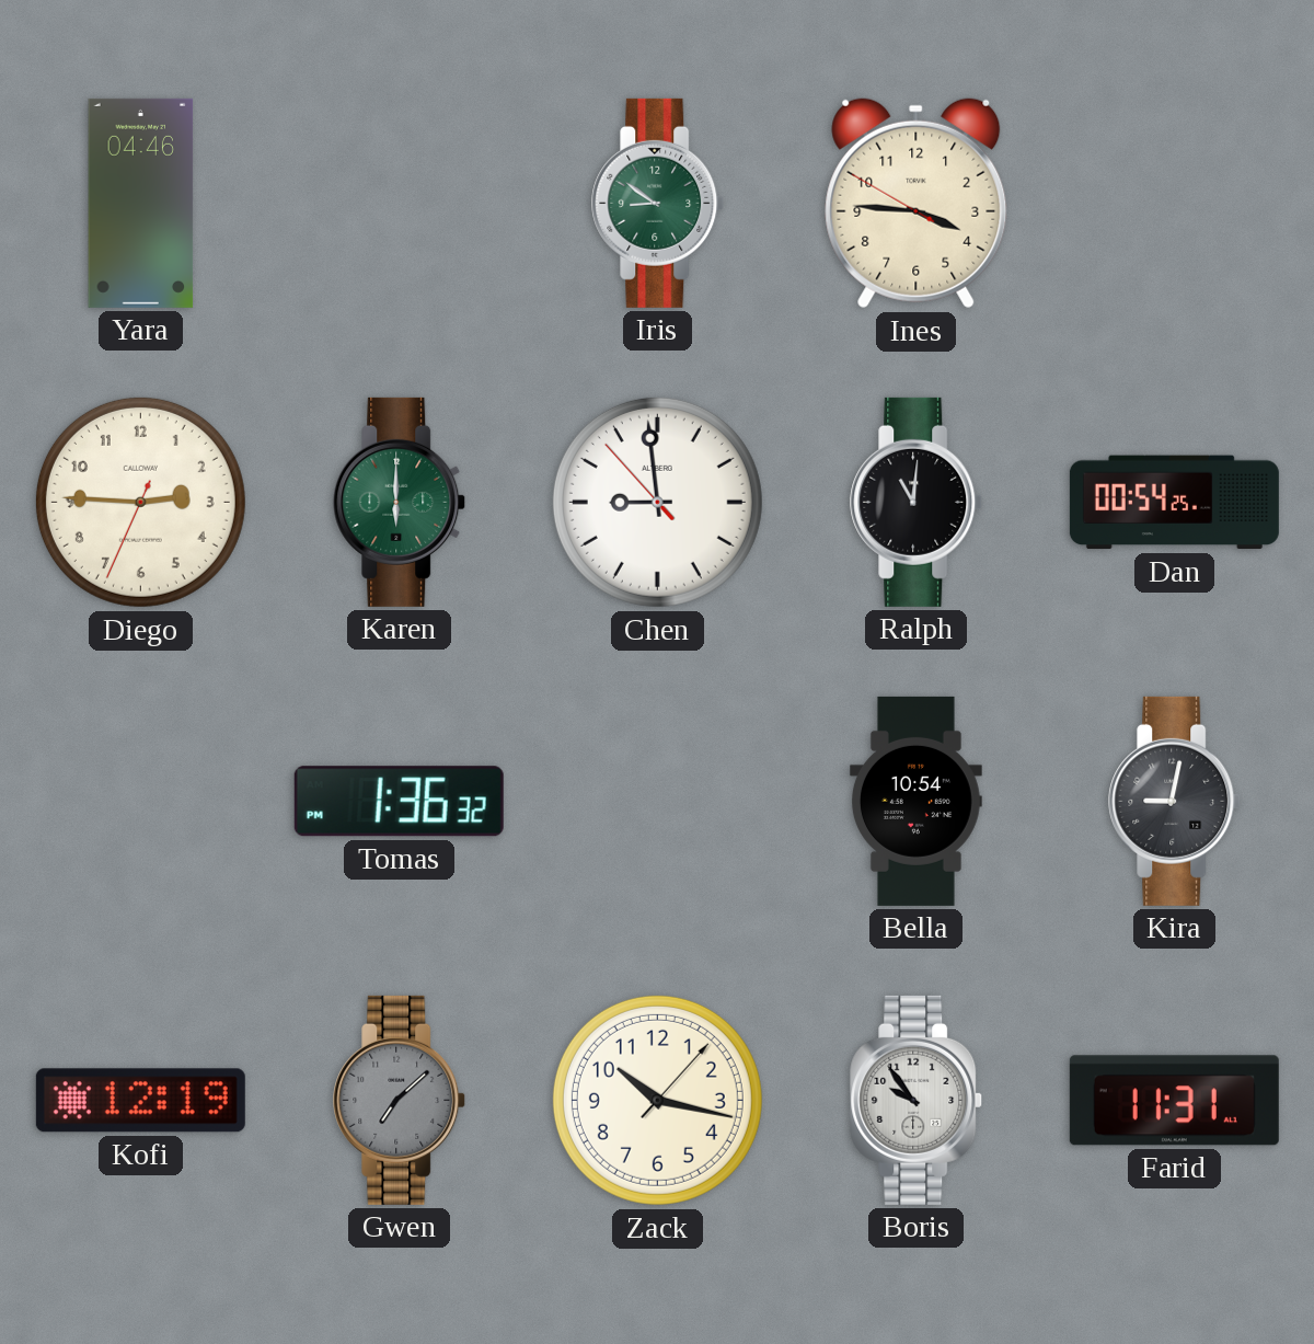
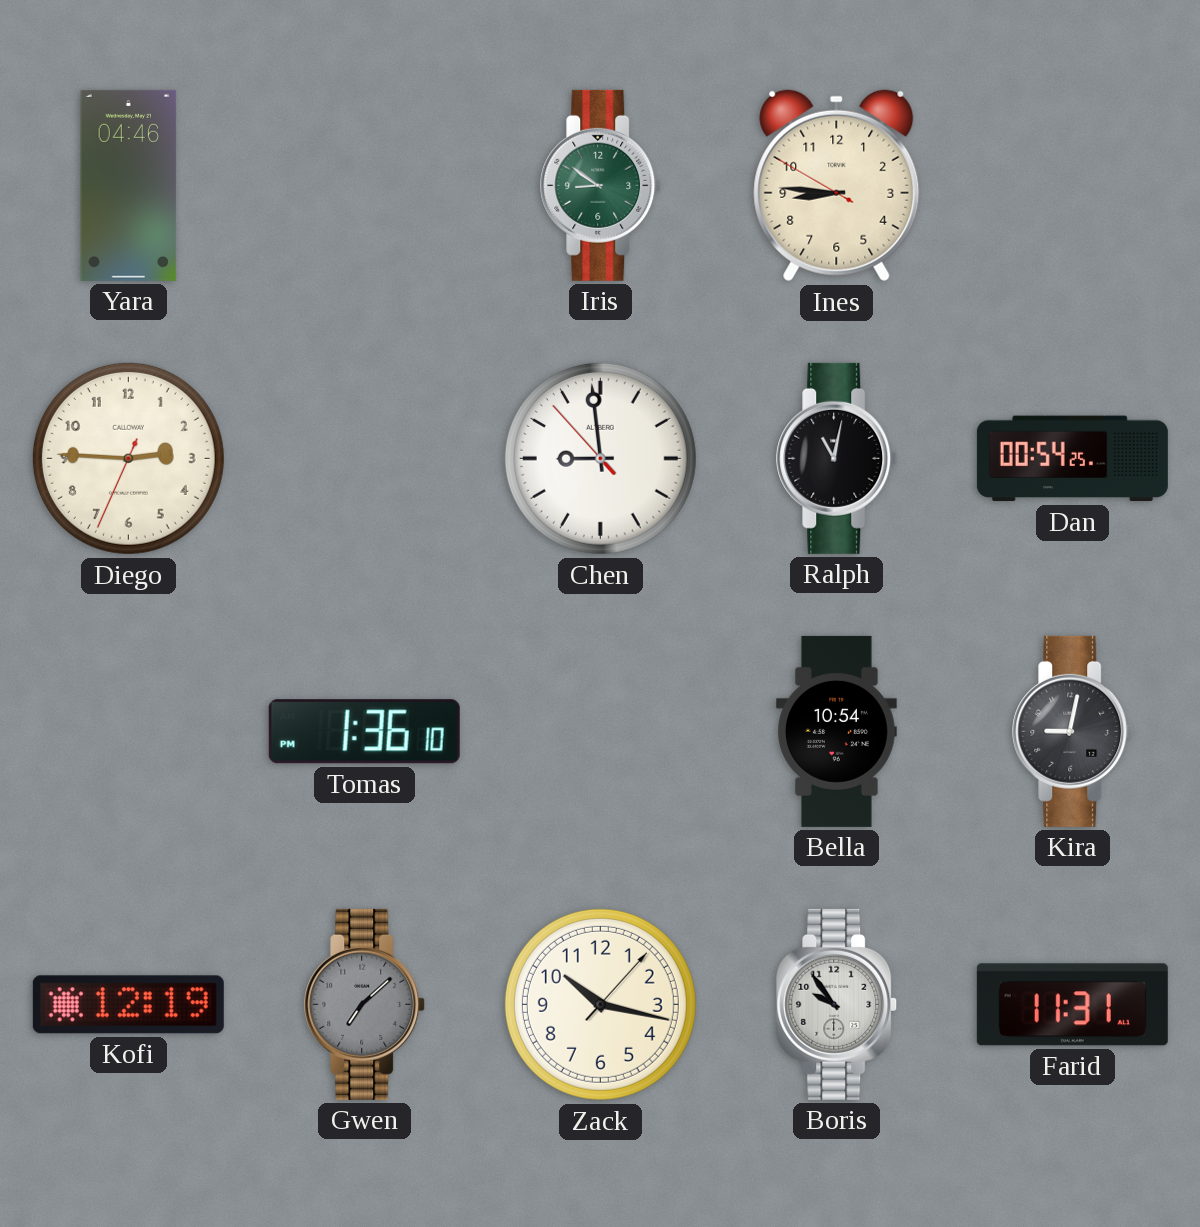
Ines: 3:45 -> 8:45
Karen: 6:00 -> none
Ralph: 11:01 -> 11:02
Tomas: 1:36:32 PM -> 1:36:10 PM
